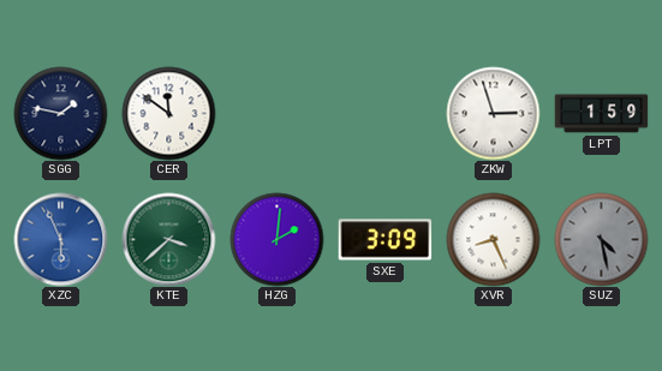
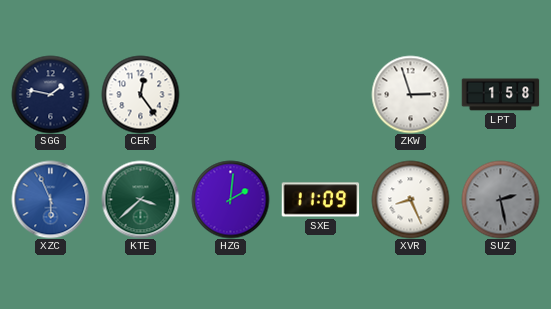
CER: 11:51 -> 12:24
LPT: 1:59 -> 1:58
SXE: 3:09 -> 11:09
SUZ: 4:28 -> 2:28
